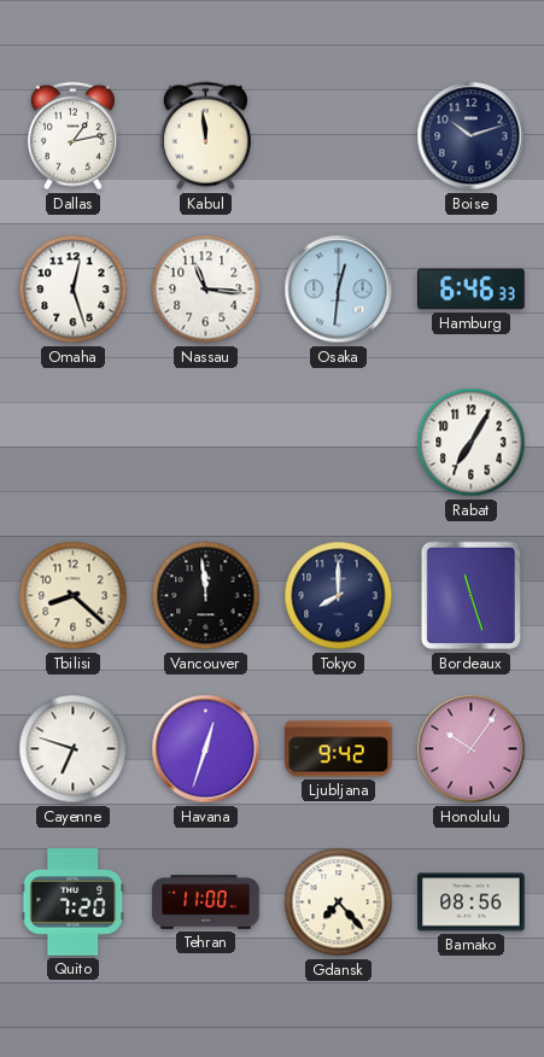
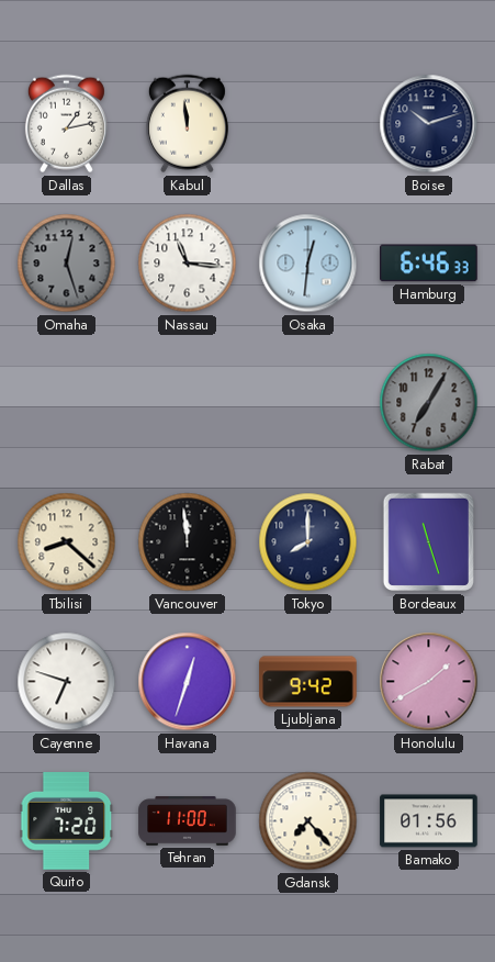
Omaha dial: white -> grey
Rabat dial: white -> grey
Honolulu: 10:06 -> 1:40
Bamako: 08:56 -> 01:56
